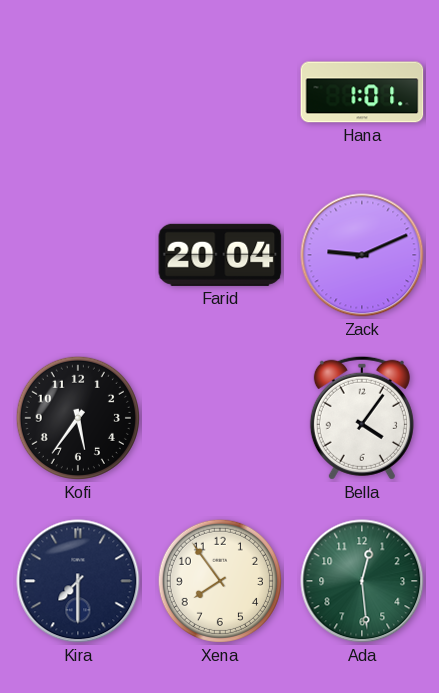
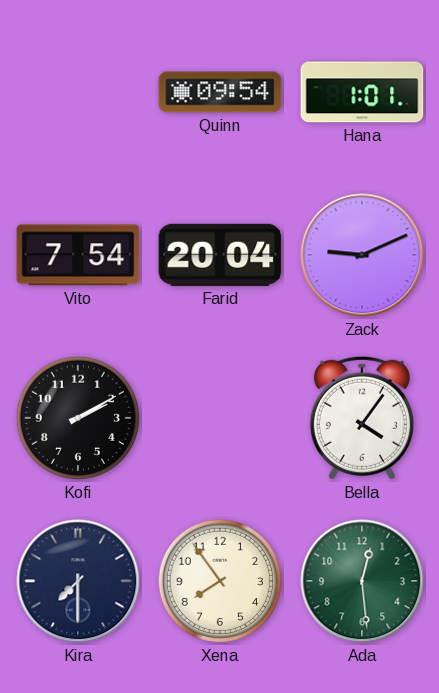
Quinn: none -> 09:54
Vito: none -> 7:54
Kofi: 5:36 -> 2:10
